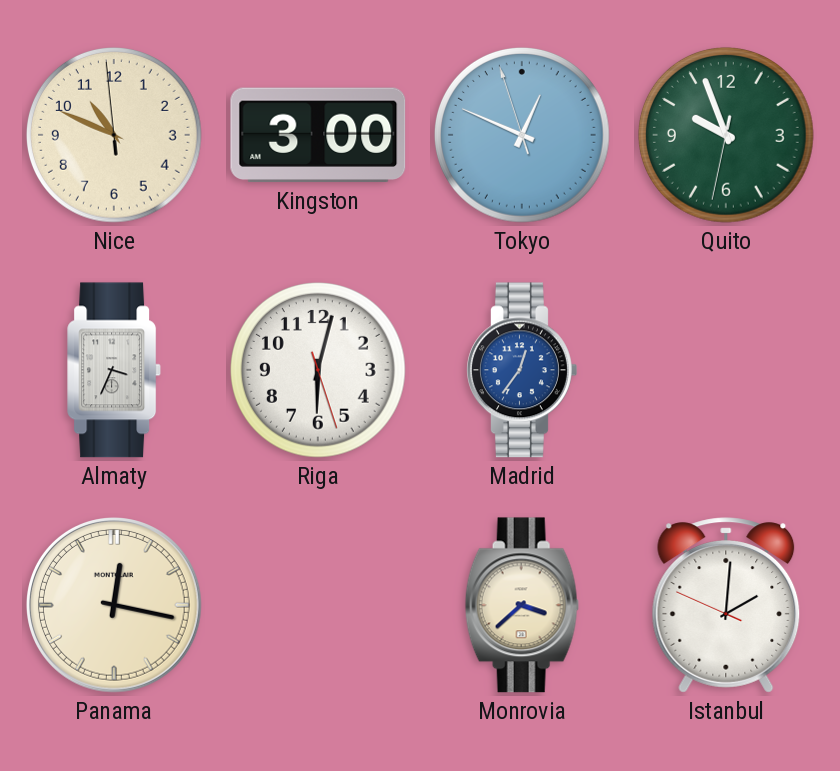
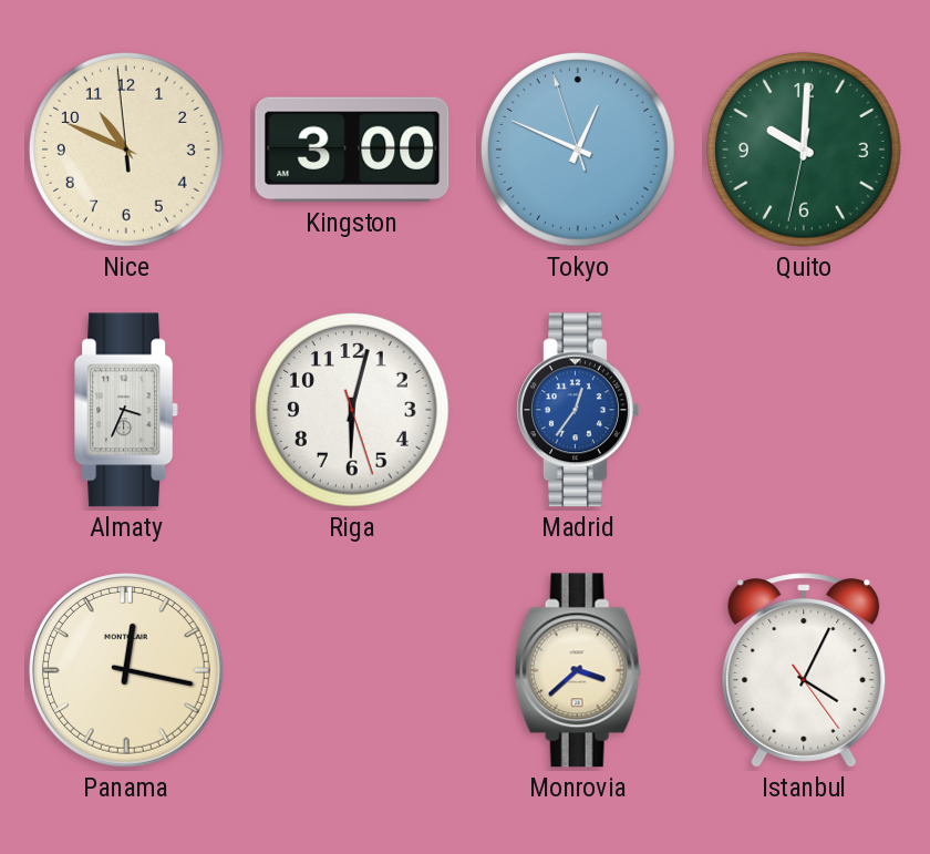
Quito: 9:56 -> 10:00
Istanbul: 2:00 -> 4:04
